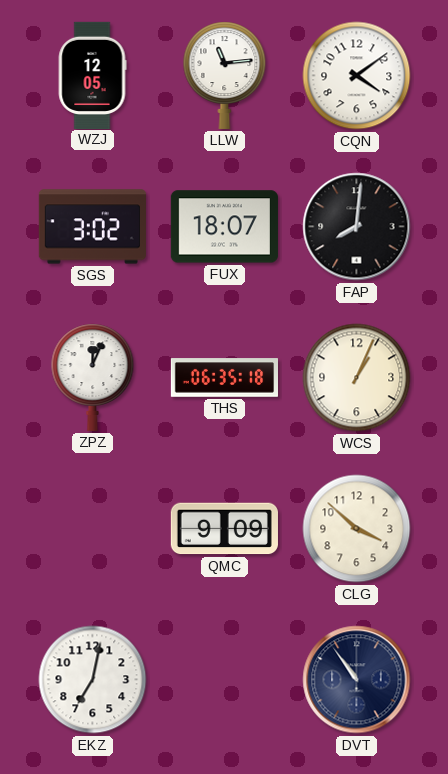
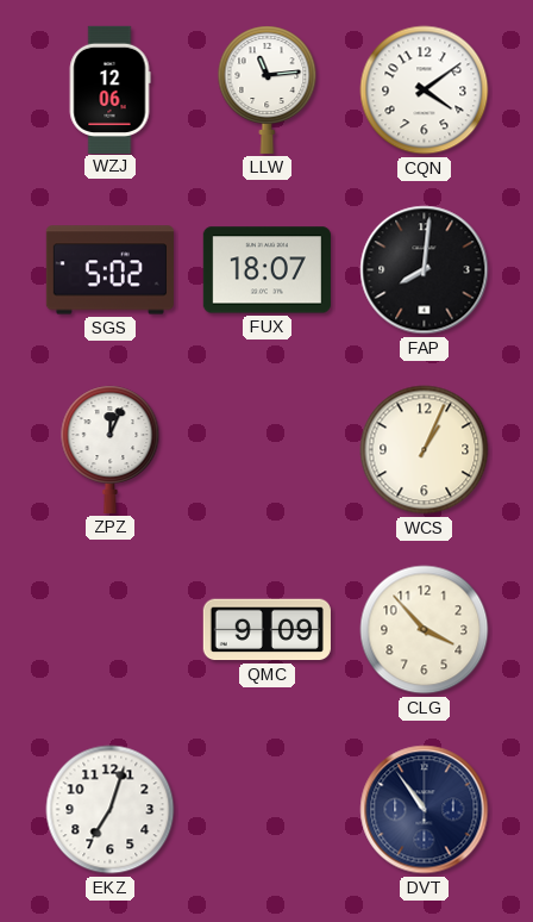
WZJ: 12:05 -> 12:06
SGS: 3:02 -> 5:02
THS: 06:35 -> none
CLG: 3:52 -> 3:53
EKZ: 7:02 -> 7:03
